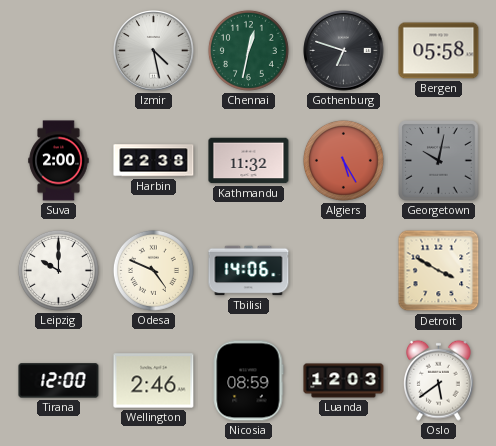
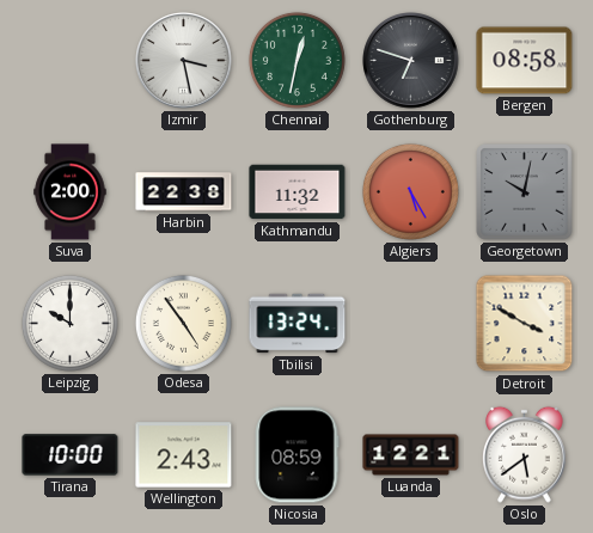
Izmir: 4:28 -> 3:28
Bergen: 05:58 -> 08:58
Odesa: 4:49 -> 4:54
Tbilisi: 14:06 -> 13:24
Tirana: 12:00 -> 10:00
Wellington: 2:46 -> 2:43
Luanda: 12:03 -> 12:21
